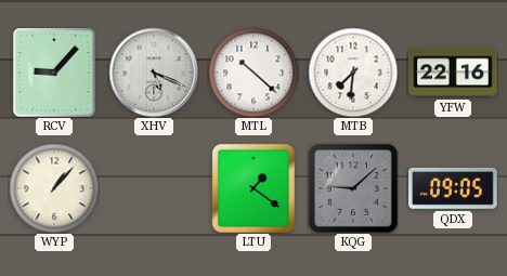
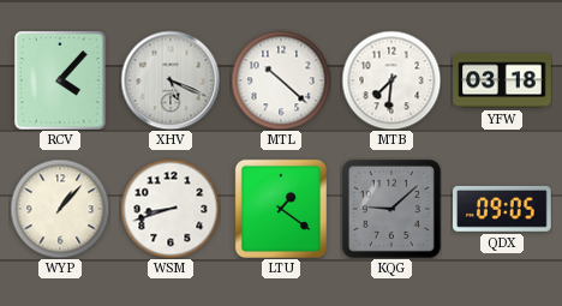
RCV: 9:07 -> 4:07
YFW: 22:16 -> 03:18
WSM: none -> 8:42
